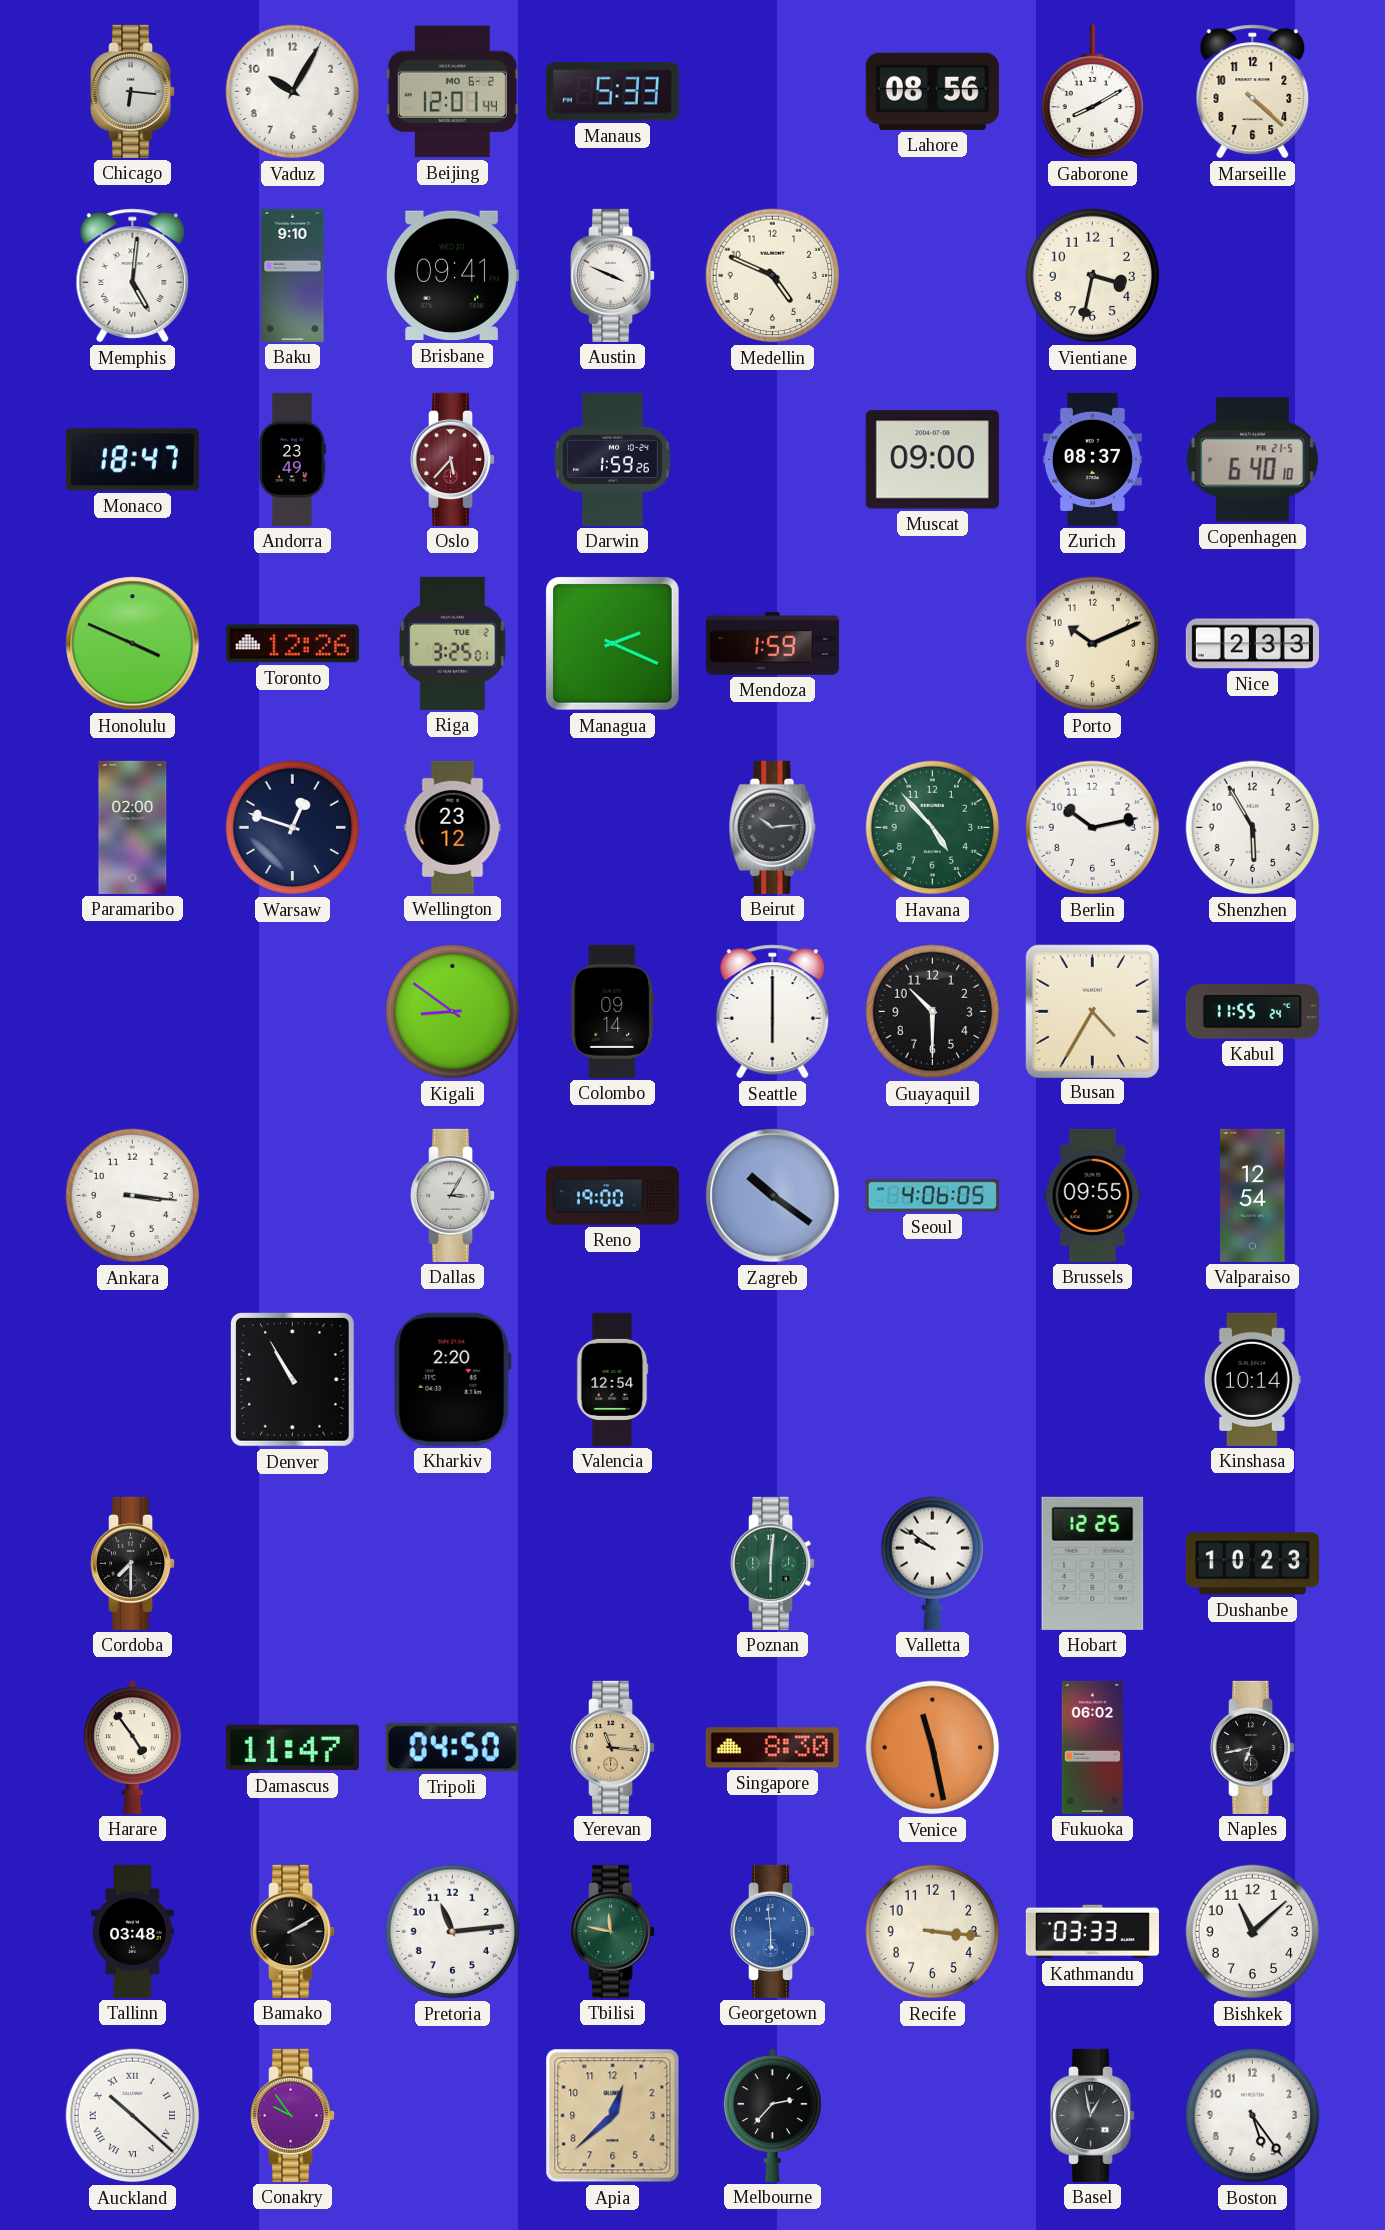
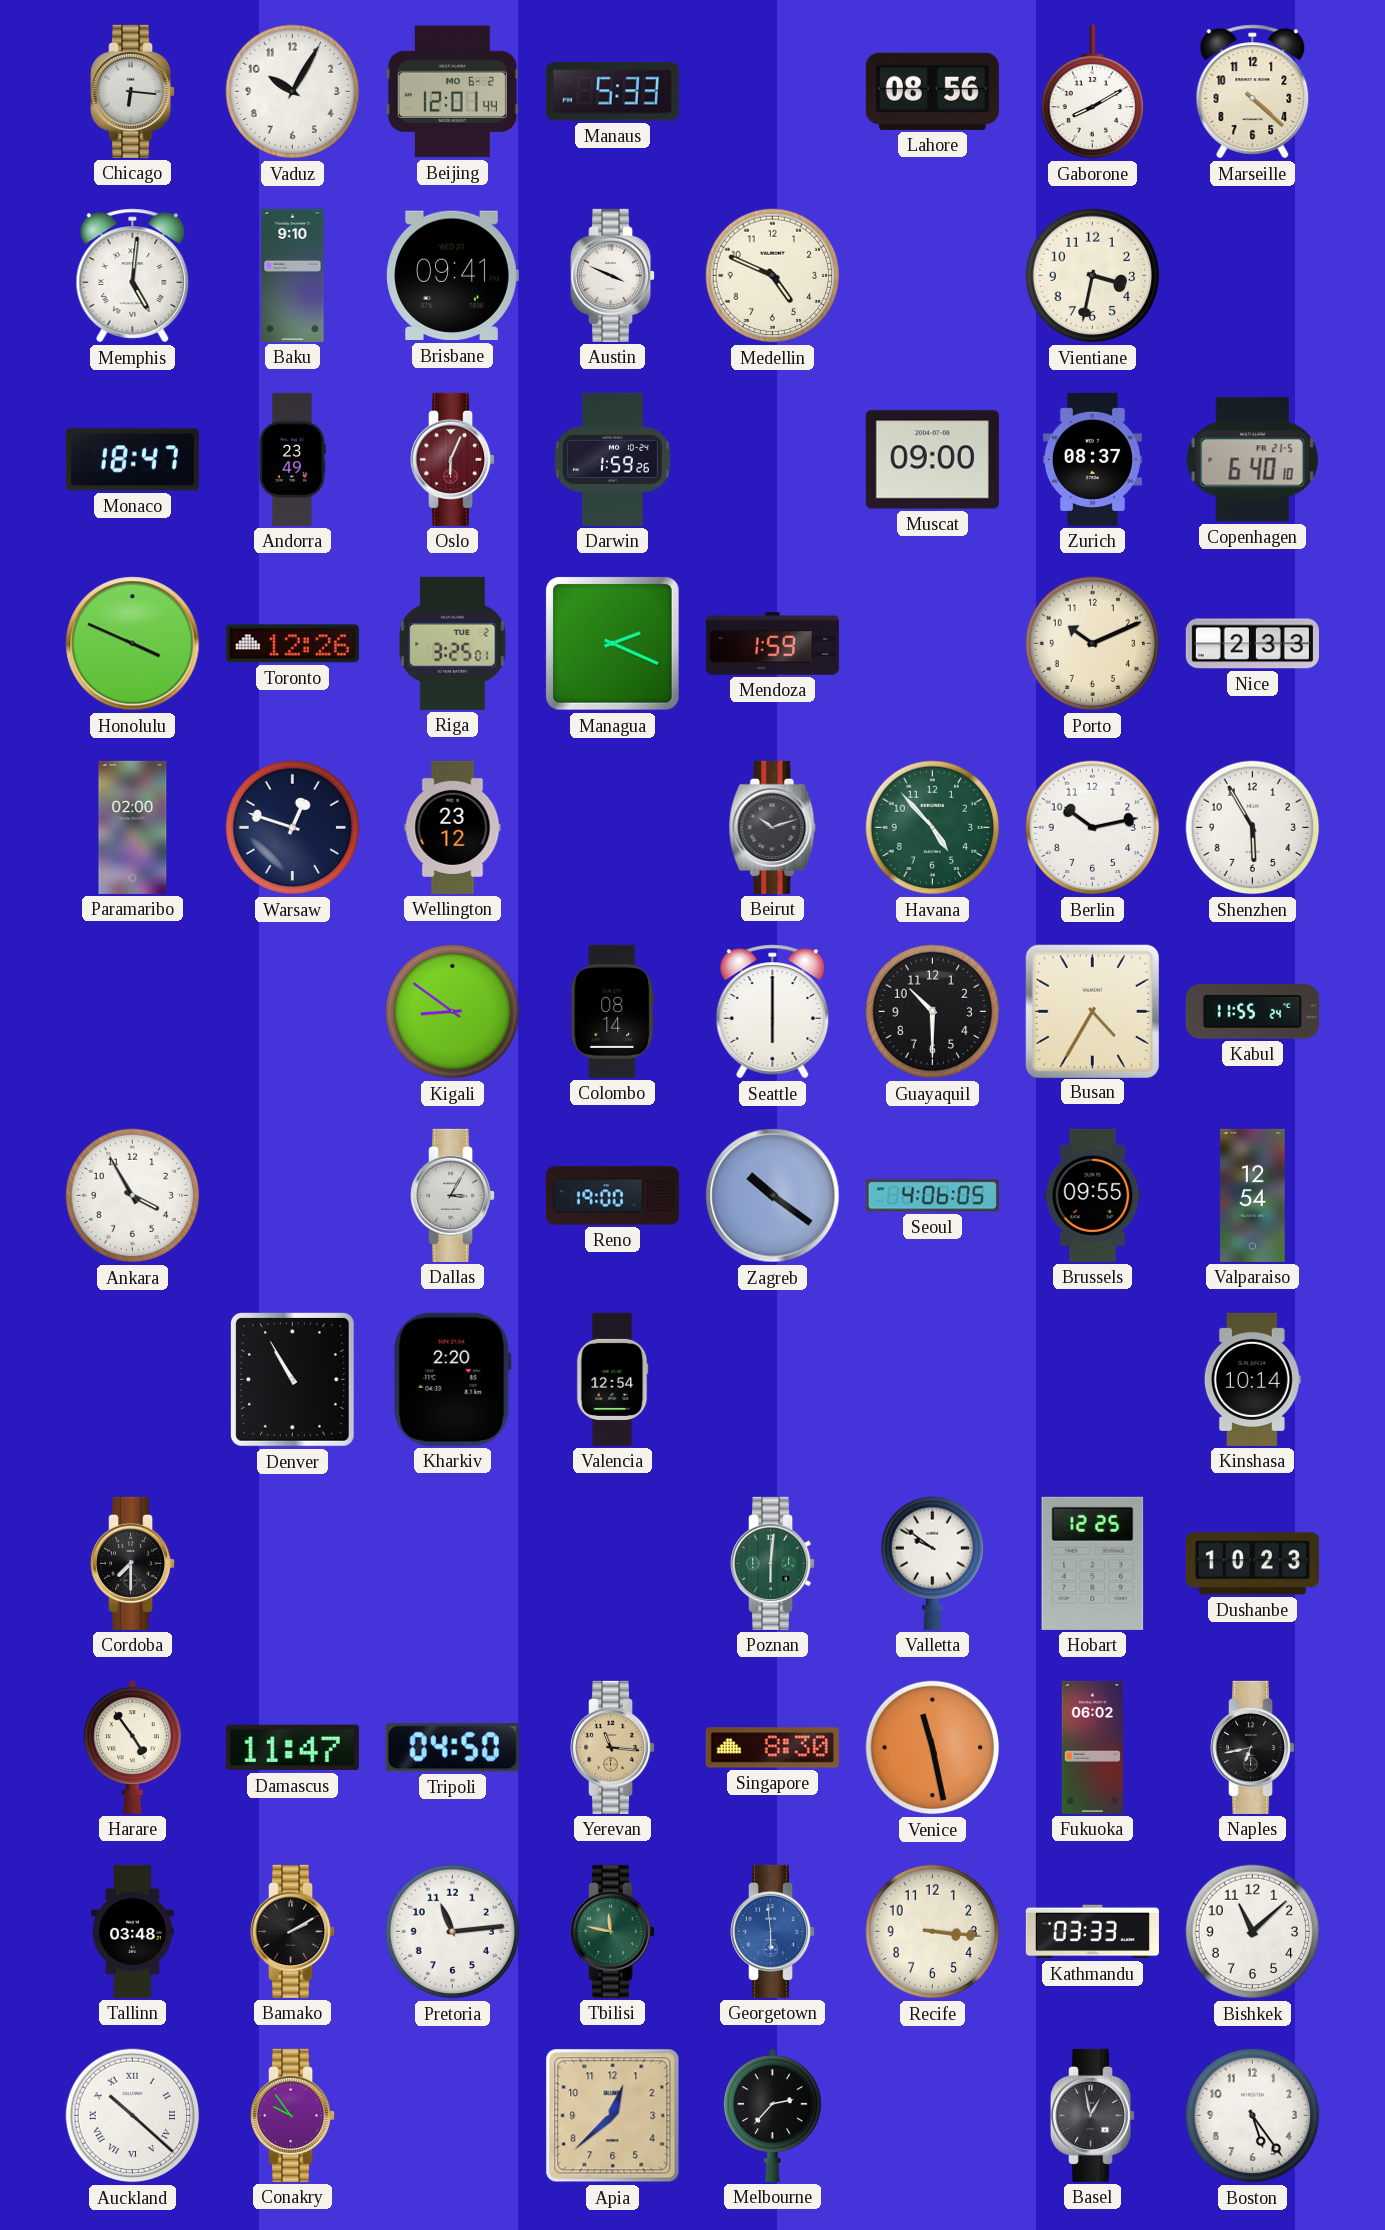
Oslo: 5:37 -> 6:04
Beirut: 10:14 -> 10:12
Colombo: 09:14 -> 08:14
Ankara: 3:16 -> 3:55
